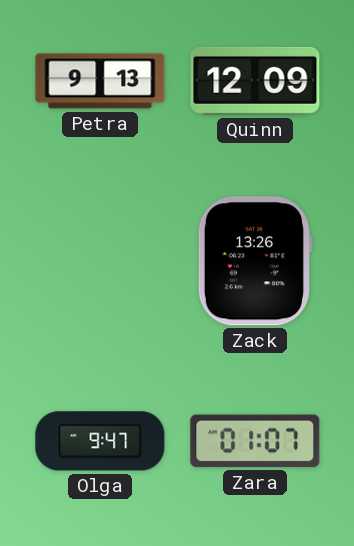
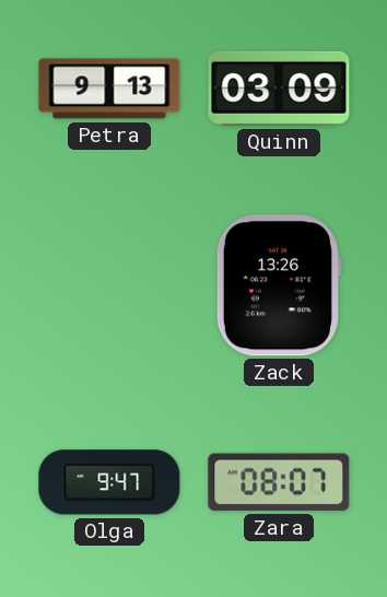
Quinn: 12:09 -> 03:09
Zara: 01:07 -> 08:07
